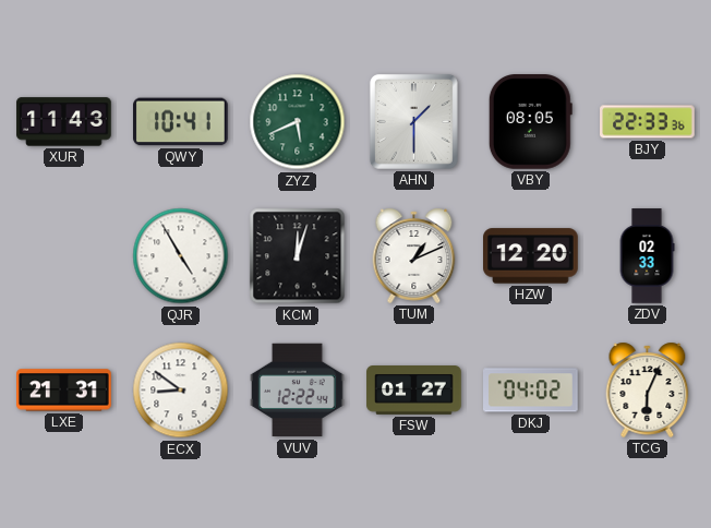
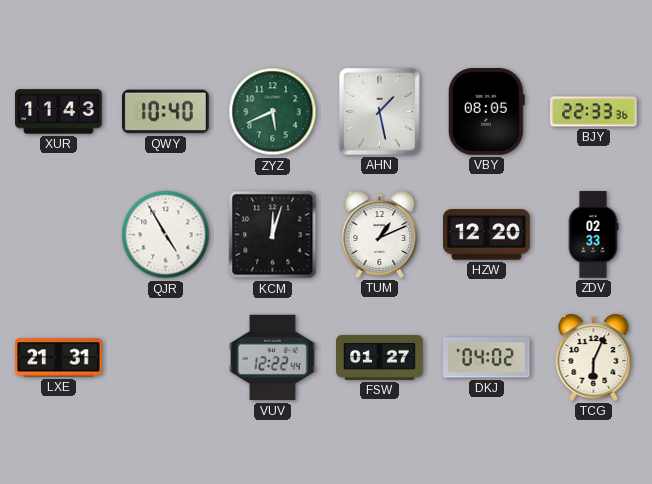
QWY: 10:41 -> 10:40
AHN: 1:30 -> 1:28
ECX: 8:51 -> none
